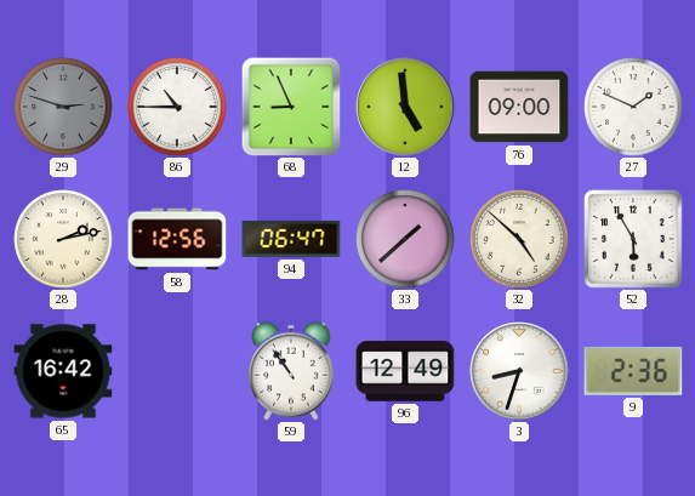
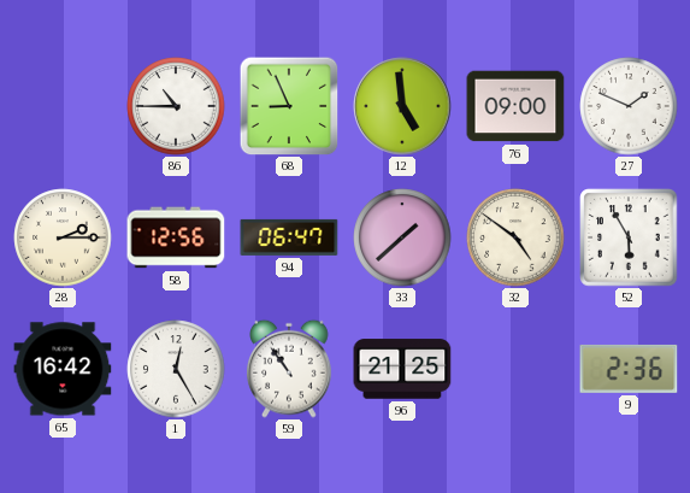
29: 2:48 -> none
28: 2:13 -> 2:15
32: 4:52 -> 4:51
1: none -> 12:25
96: 12:49 -> 21:25
3: 8:33 -> none
